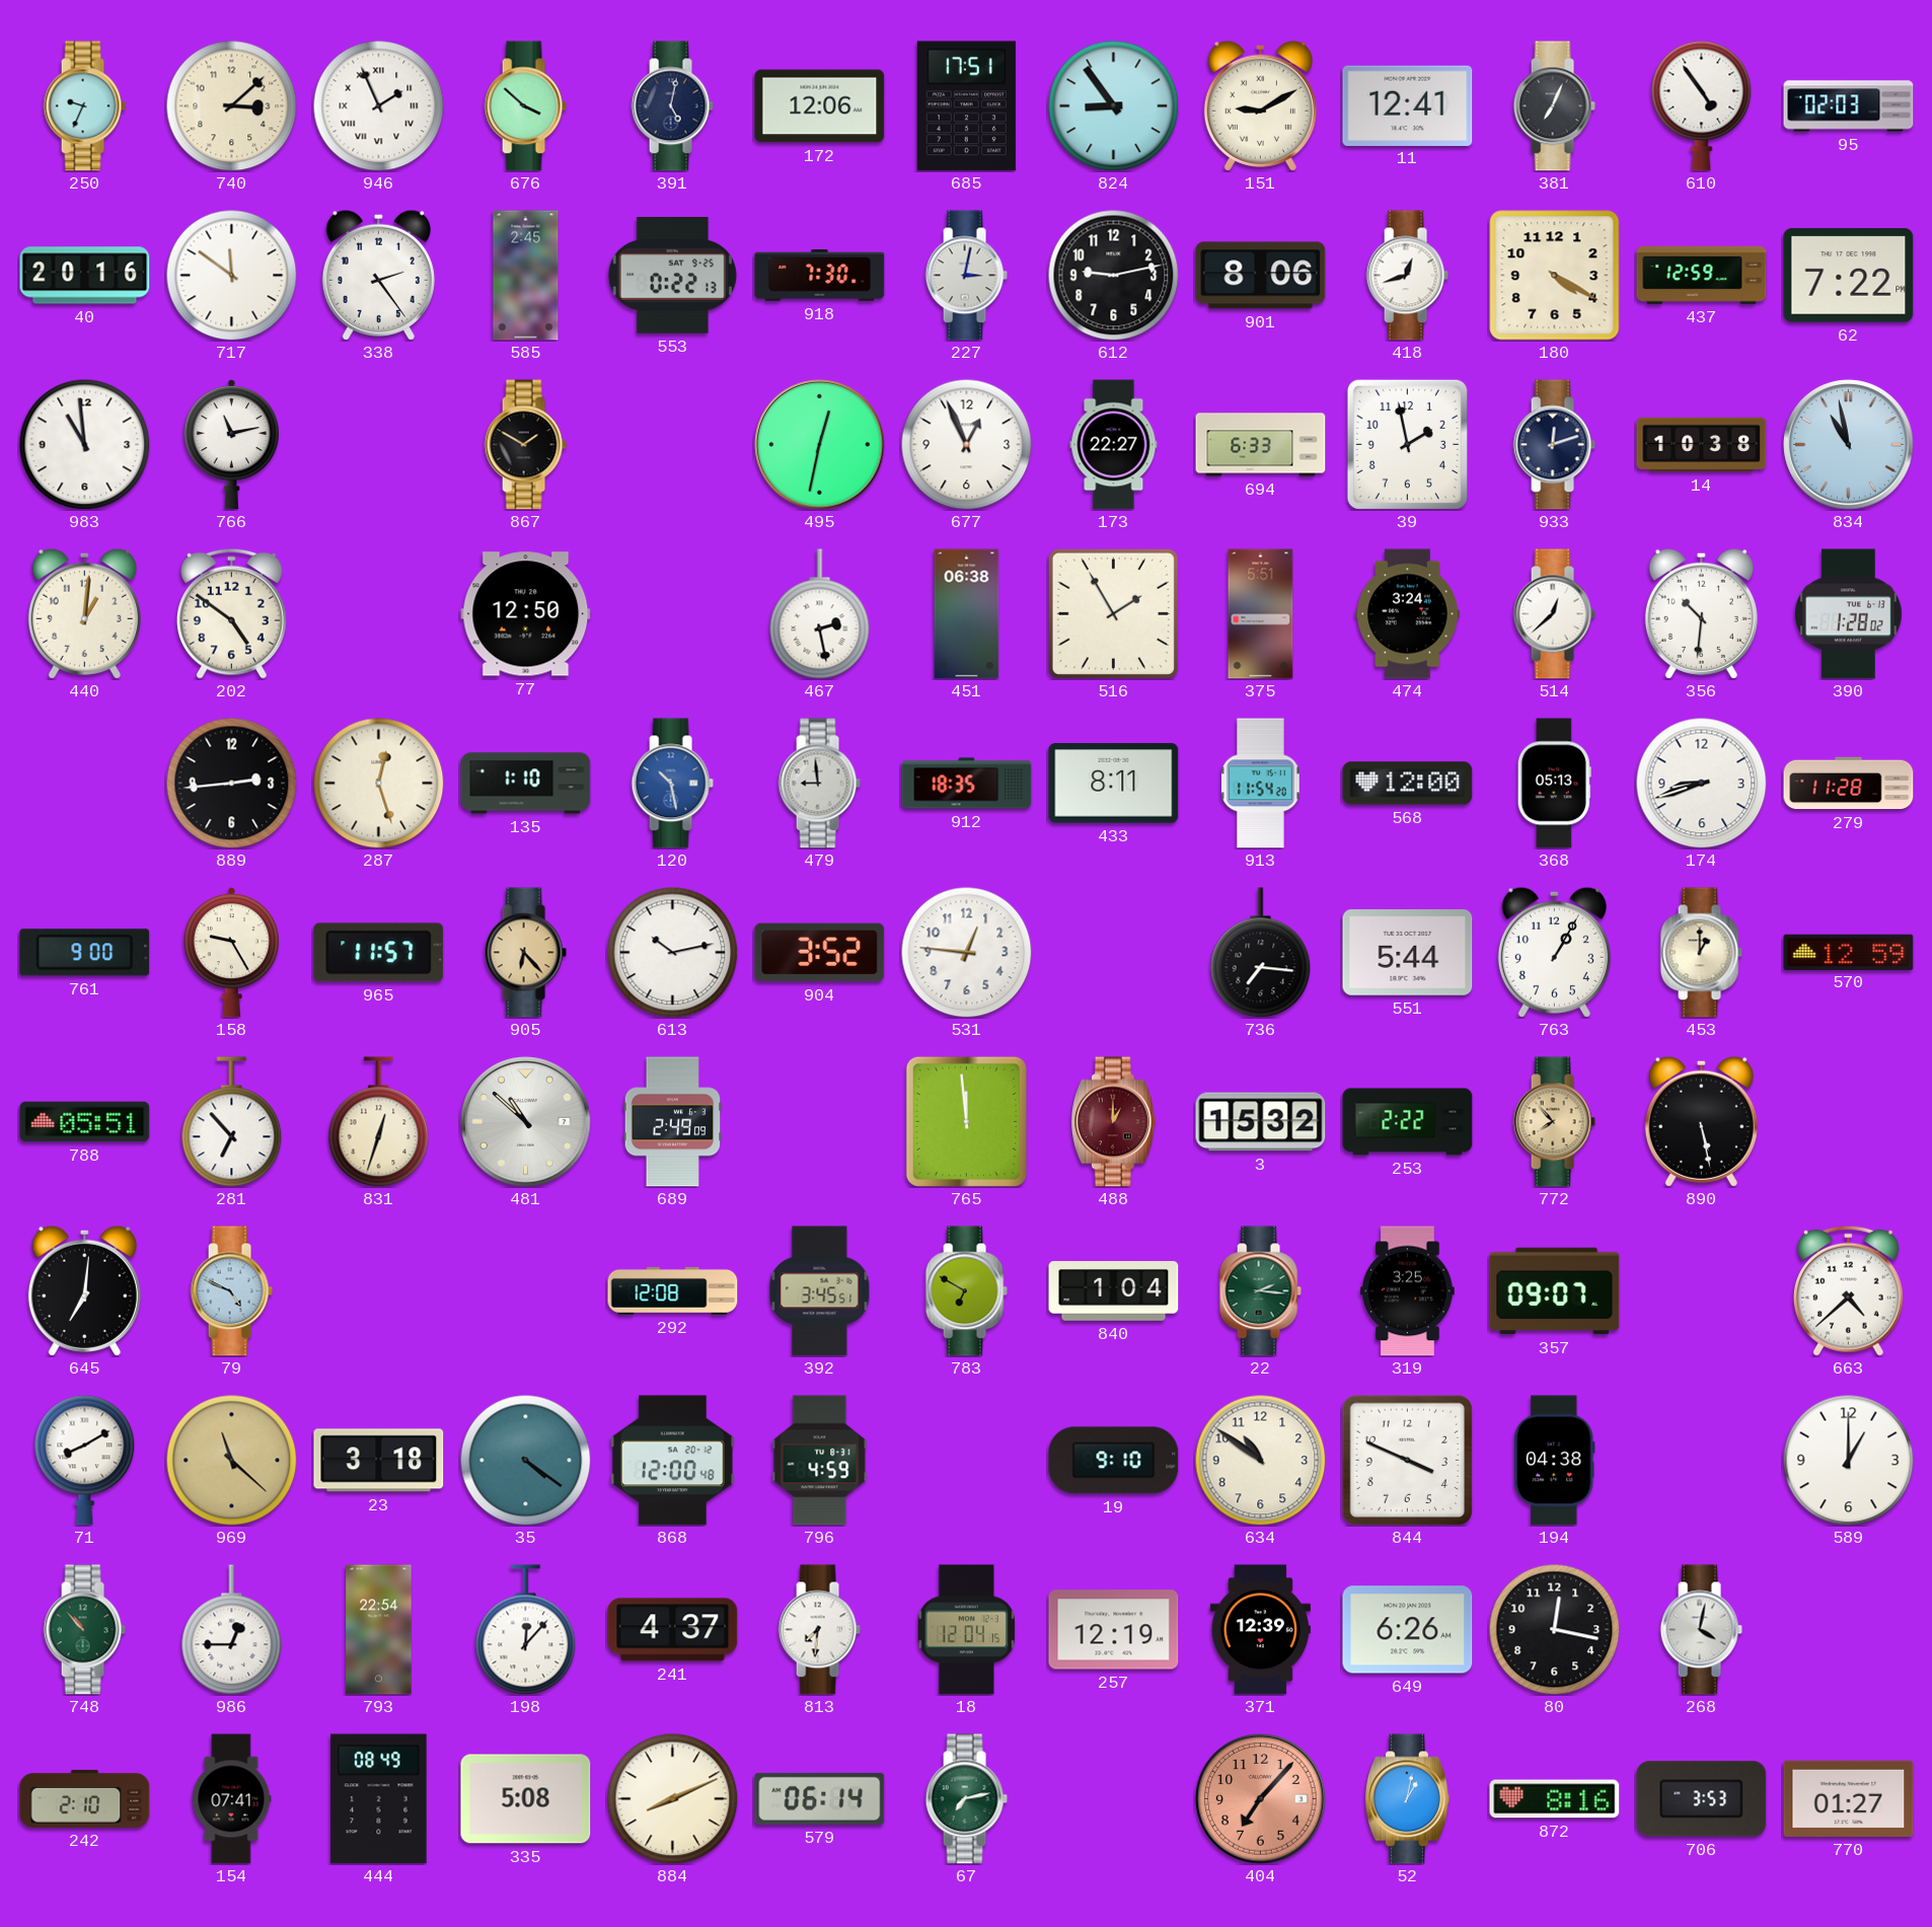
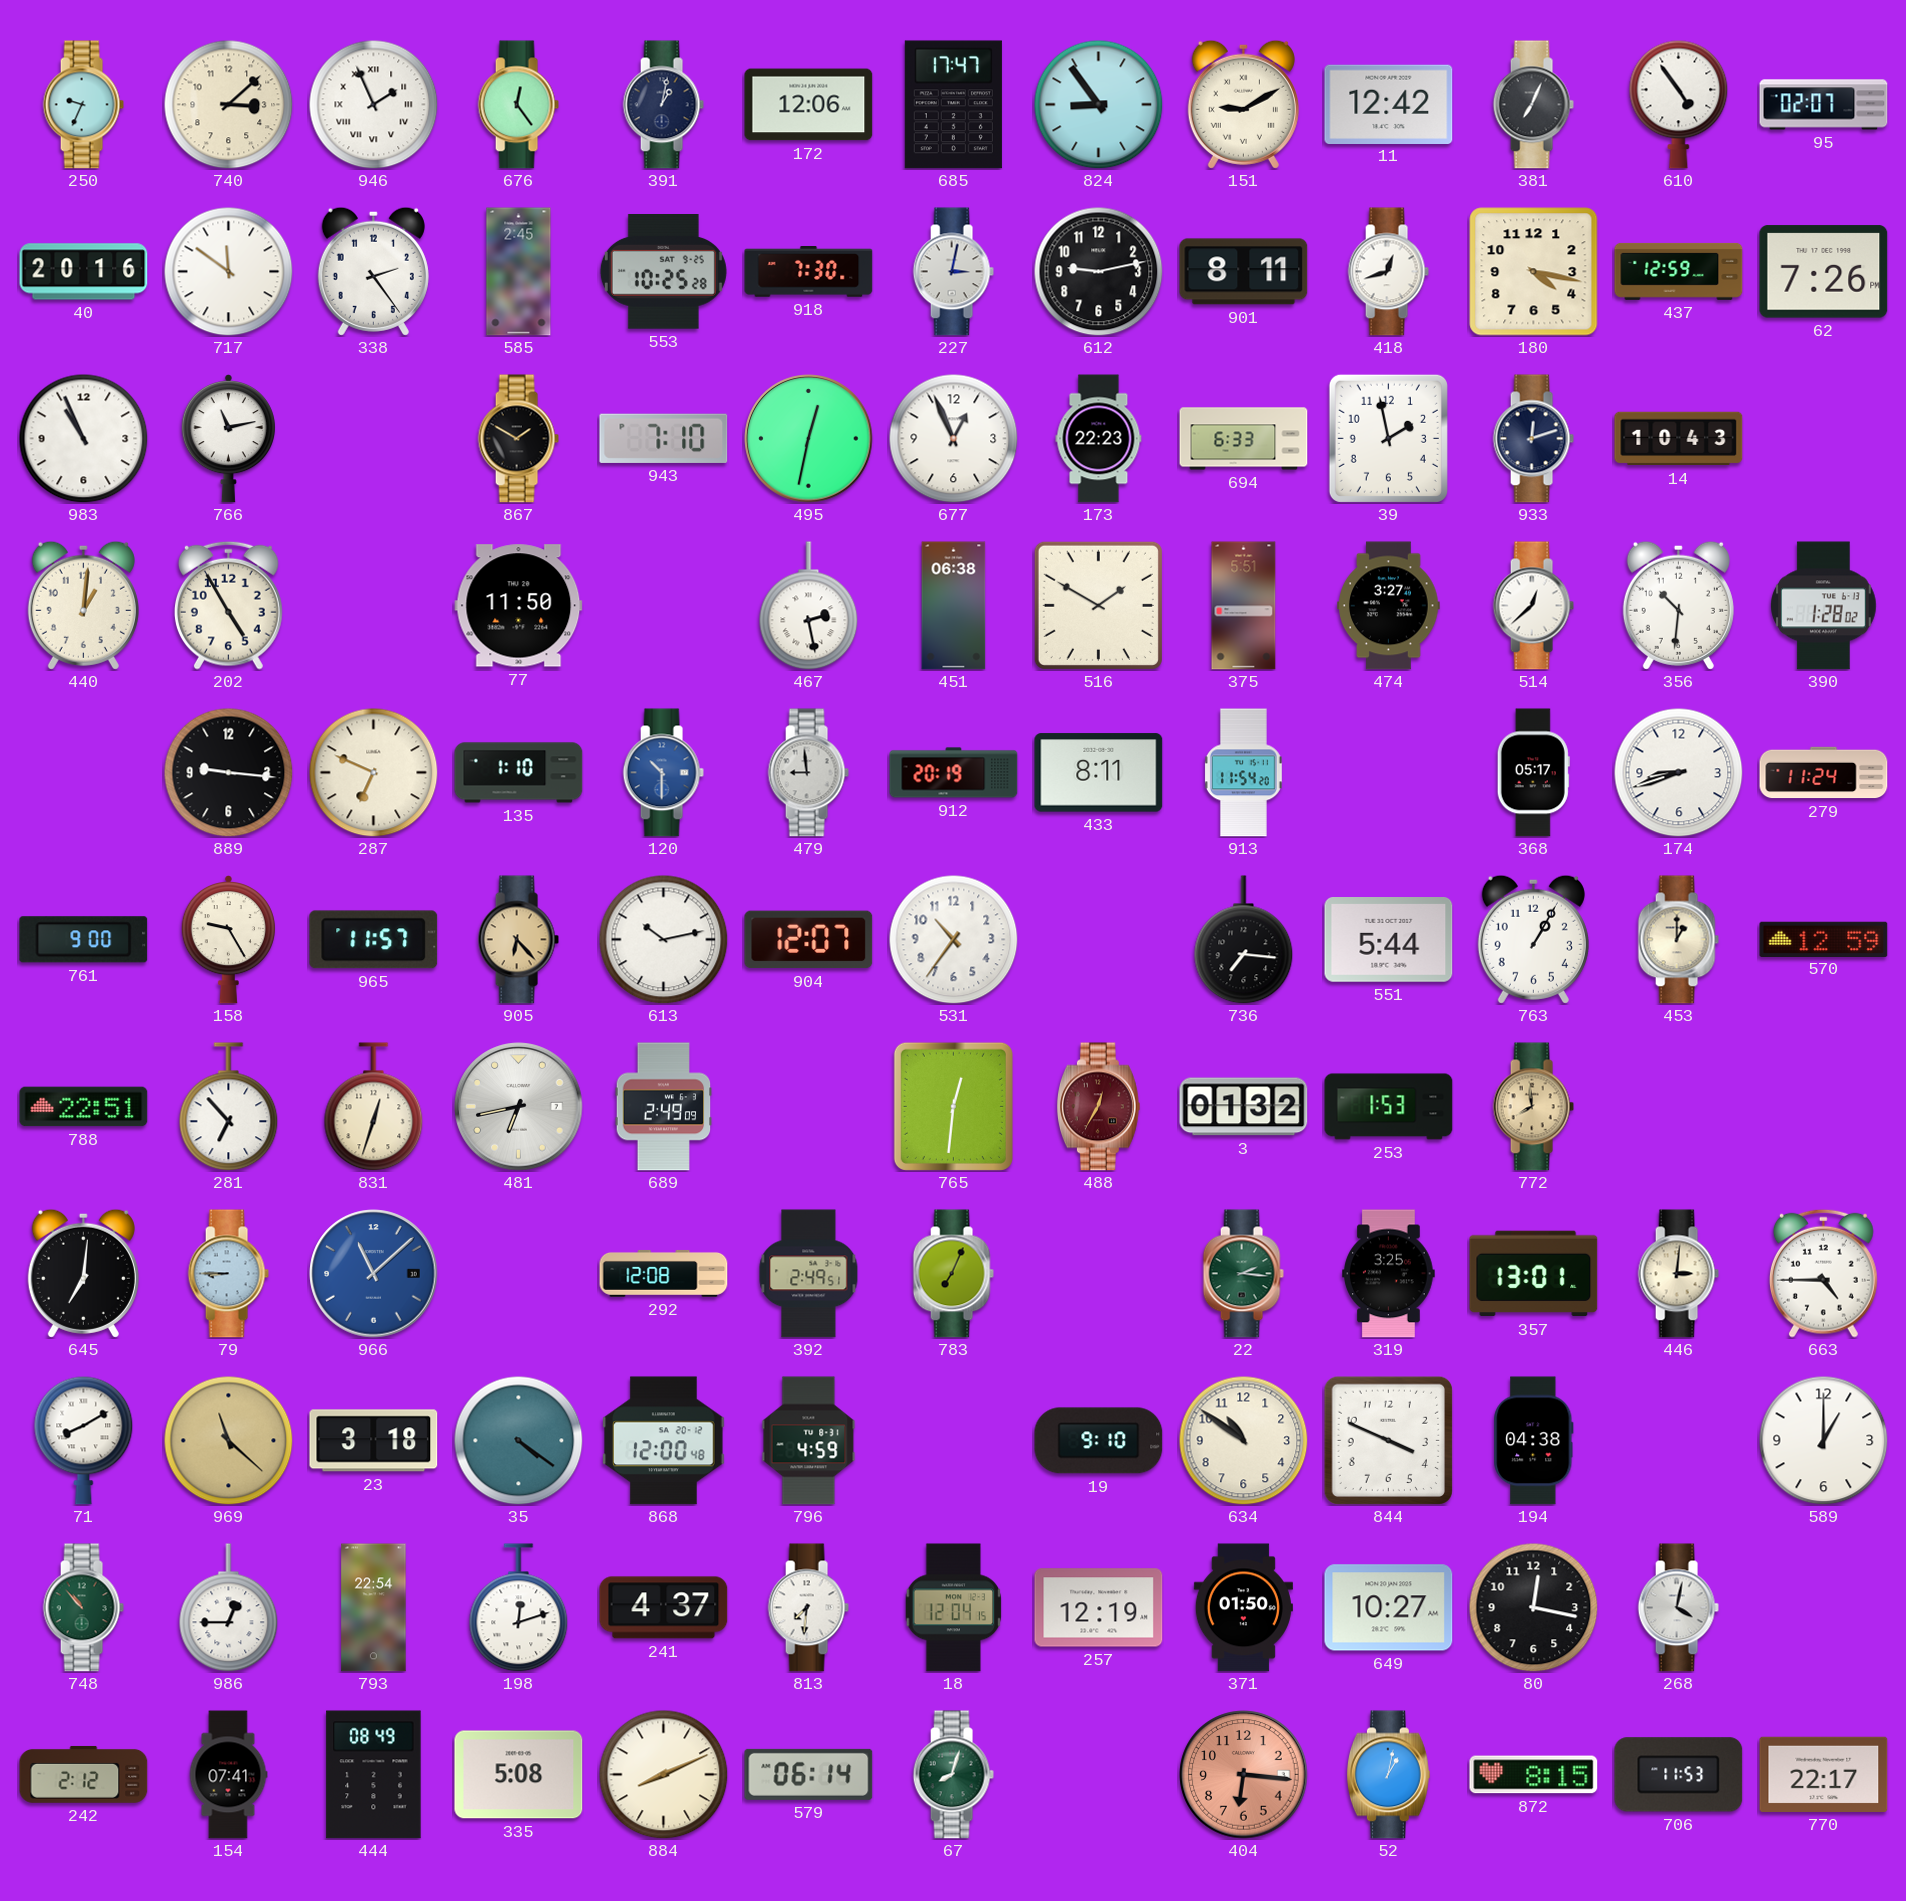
676: 3:52 -> 12:24
391: 5:02 -> 1:02
685: 17:51 -> 17:47
11: 12:41 -> 12:42
95: 02:03 -> 02:07
553: 0:22 -> 10:25
901: 8:06 -> 8:11
180: 4:20 -> 4:17
62: 7:22 -> 7:26
983: 10:59 -> 10:56
943: none -> 7:10
173: 22:27 -> 22:23
14: 10:38 -> 10:43
834: 10:58 -> none
202: 4:51 -> 4:55
77: 12:50 -> 11:50
516: 1:55 -> 1:50
474: 3:24 -> 3:27
889: 2:44 -> 9:16
287: 12:27 -> 6:49
120: 10:28 -> 10:30
912: 18:35 -> 20:19
568: 12:00 -> none
368: 05:13 -> 05:17
279: 11:28 -> 11:24
904: 3:52 -> 12:07
531: 12:46 -> 10:36
788: 05:51 -> 22:51
481: 10:52 -> 6:43
765: 11:59 -> 12:31
488: 1:00 -> 12:35
3: 15:32 -> 01:32
253: 2:22 -> 1:53
772: 7:53 -> 7:59
890: 5:28 -> none
79: 4:49 -> 8:45
966: none -> 11:08
392: 3:45 -> 2:49
783: 6:50 -> 7:04
840: 1:04 -> none
357: 09:07 -> 13:01
446: none -> 3:01
663: 4:38 -> 4:45
198: 12:07 -> 12:12
371: 12:39 -> 01:50
649: 6:26 -> 10:27
242: 2:10 -> 2:12
67: 7:13 -> 8:03
404: 7:07 -> 6:16
872: 8:16 -> 8:15
706: 3:53 -> 11:53
770: 01:27 -> 22:17
